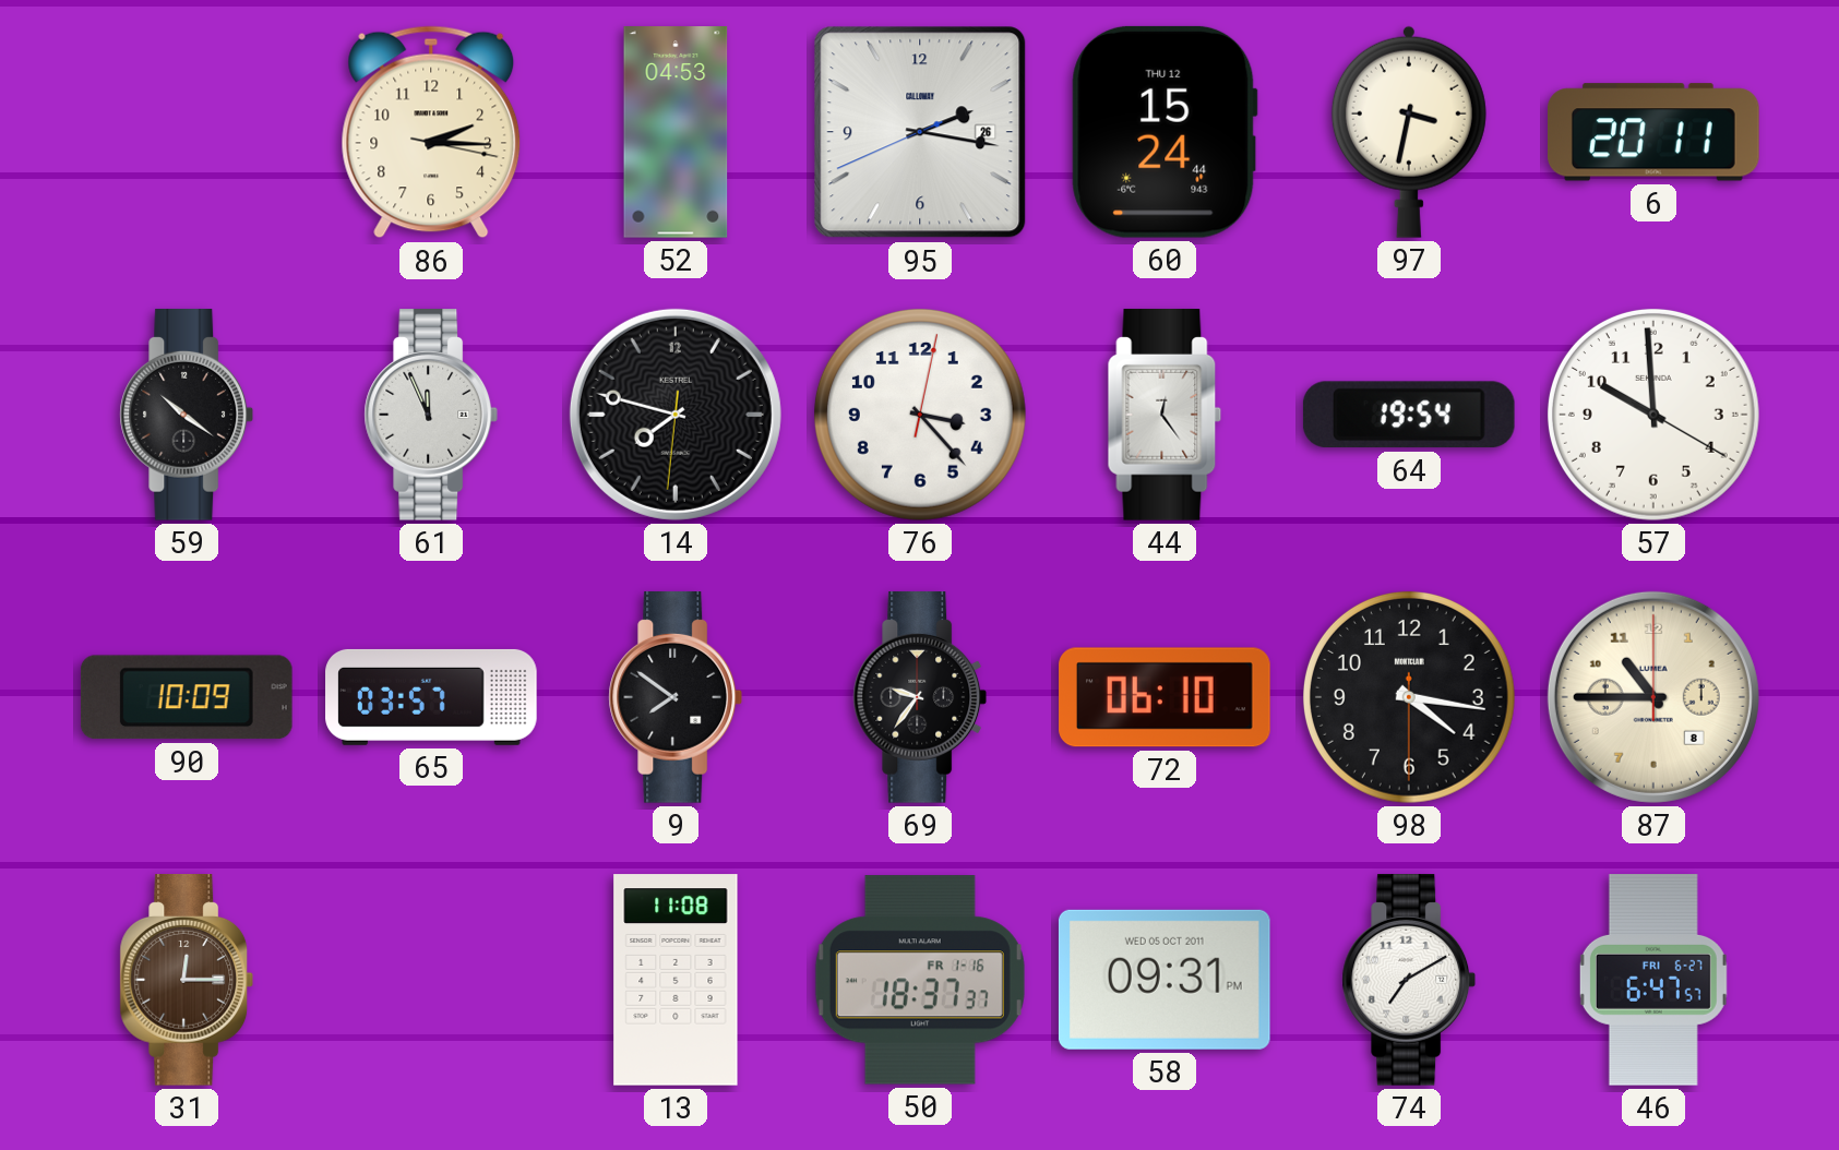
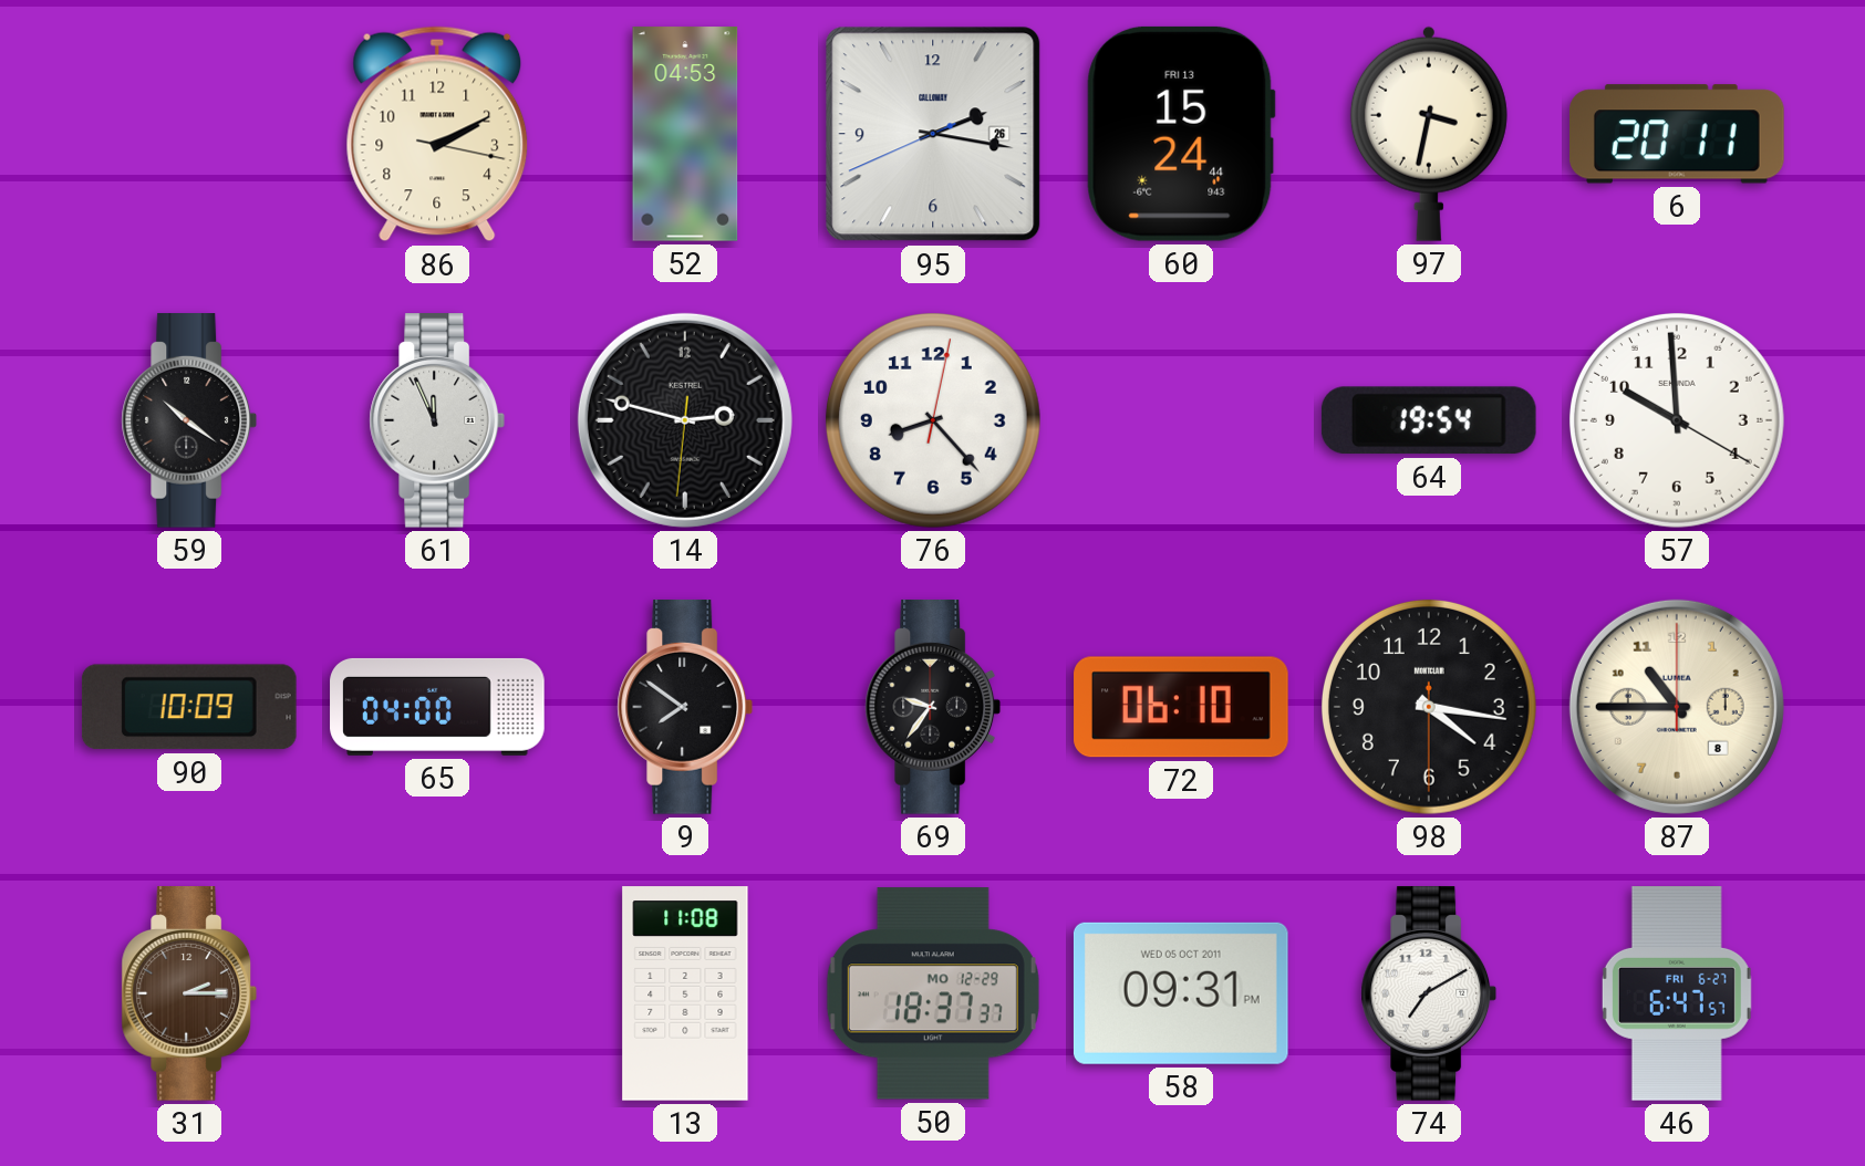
86: 2:15 -> 2:10
60 date: THU 12 -> FRI 13
14: 7:47 -> 2:47
76: 3:23 -> 8:23
44: 12:24 -> none
65: 03:57 -> 04:00
31: 12:15 -> 2:15
50 date: FR 1-16 -> MO 12-29
